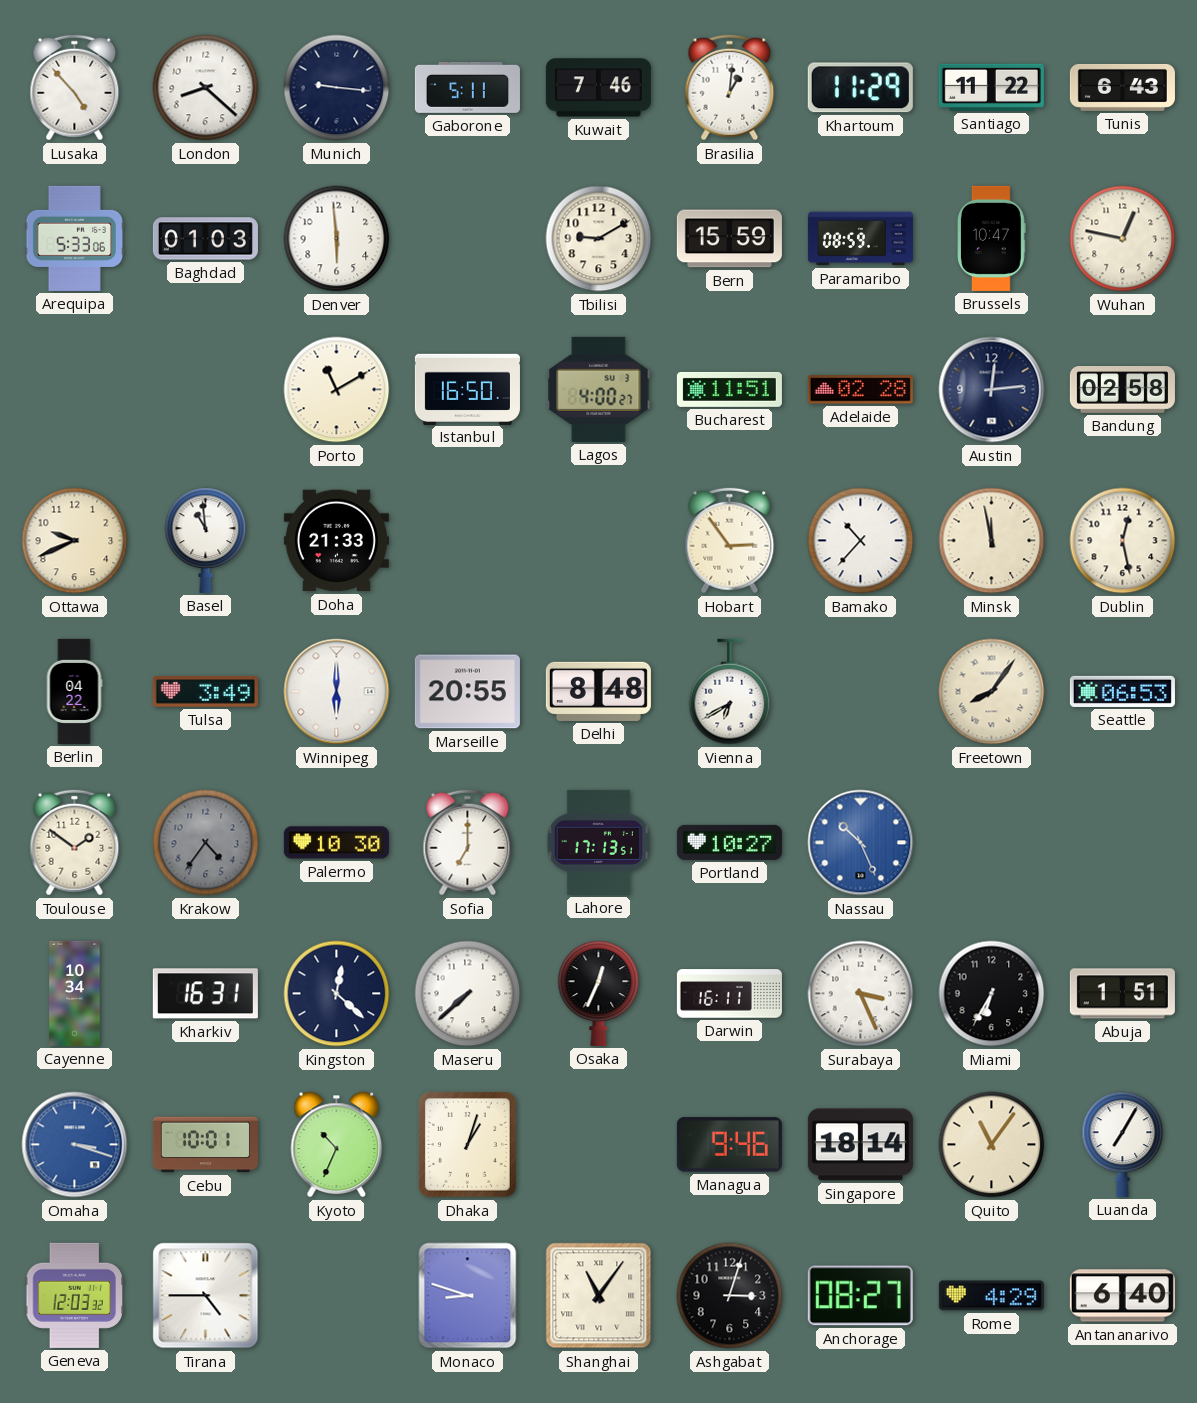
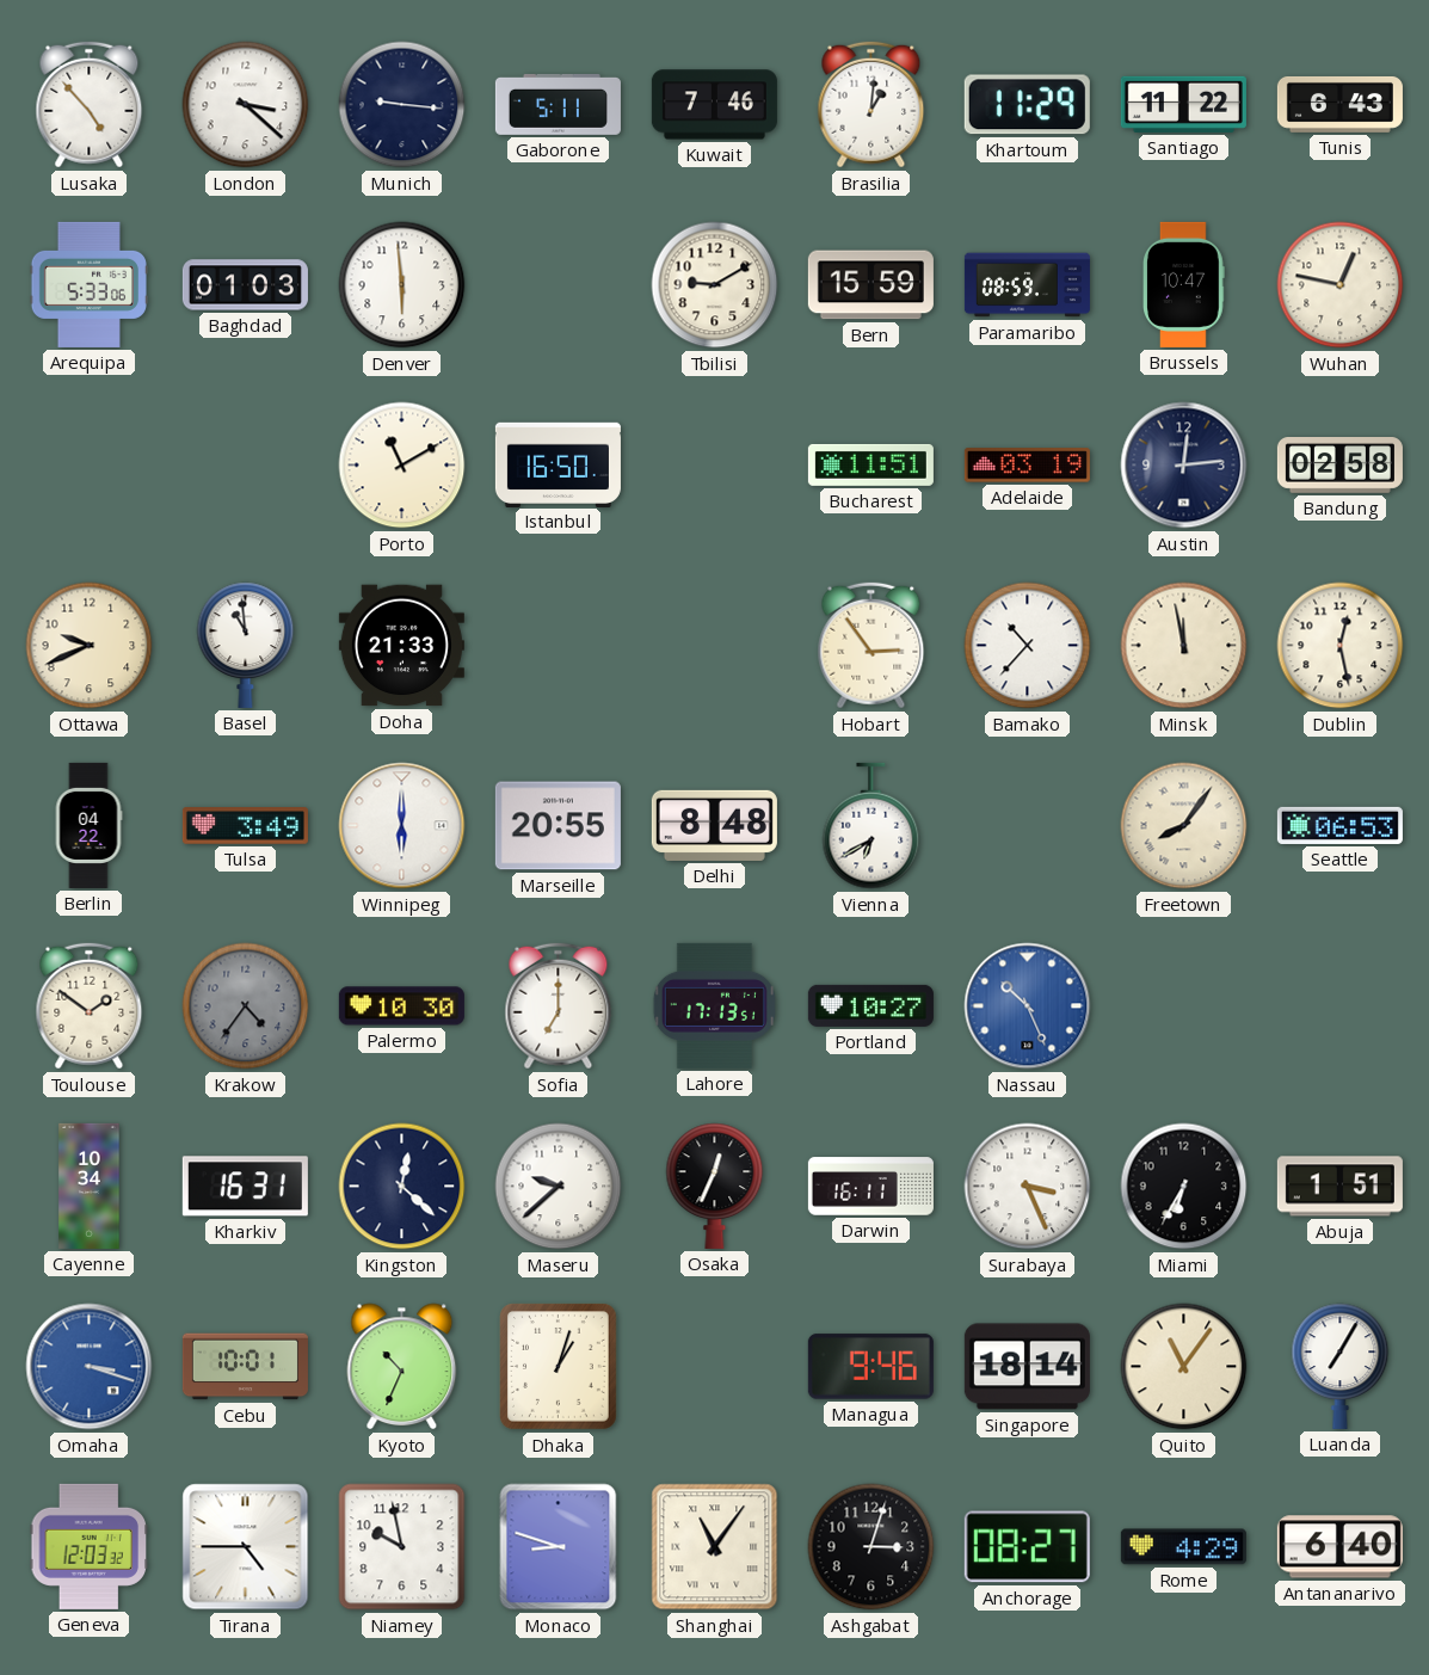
London: 8:22 -> 3:22
Lagos: 4:00 -> none
Adelaide: 02:28 -> 03:19
Maseru: 7:38 -> 9:38
Niamey: none -> 9:58
